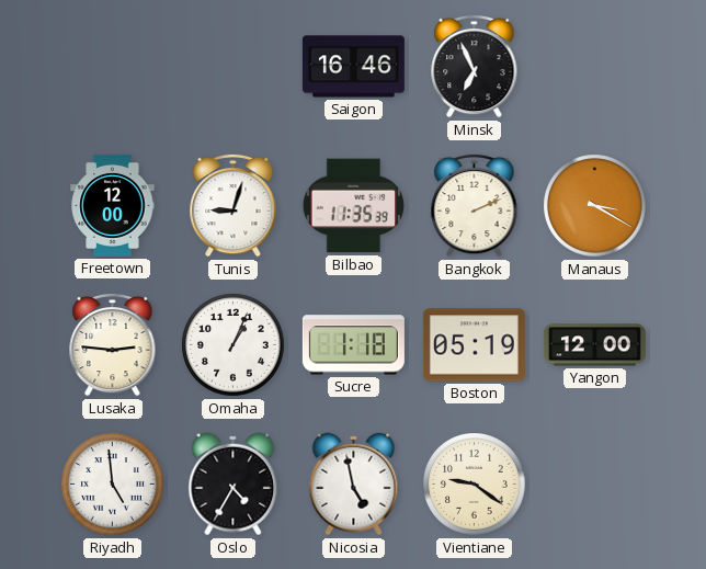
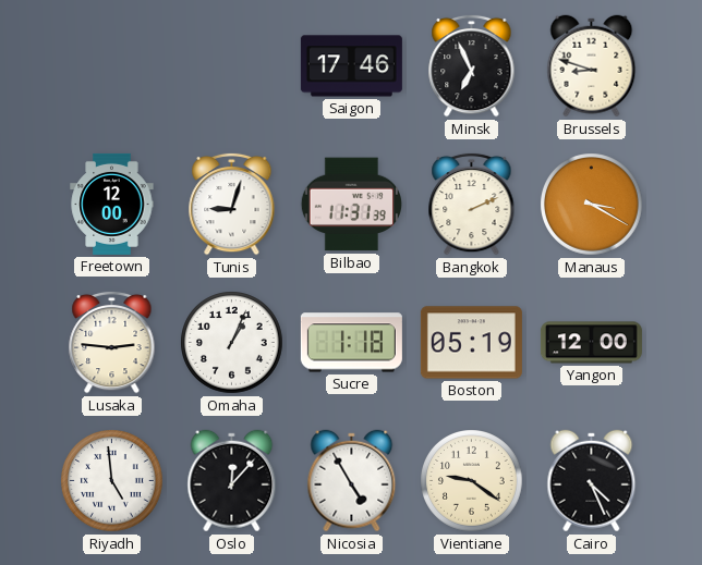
Saigon: 16:46 -> 17:46
Brussels: none -> 8:48
Bilbao: 11:35 -> 11:31
Oslo: 4:35 -> 12:07
Nicosia: 4:58 -> 4:55
Cairo: none -> 4:26
